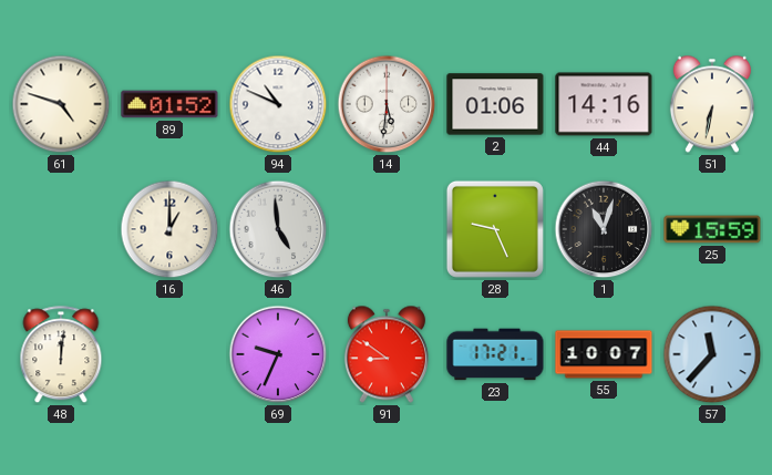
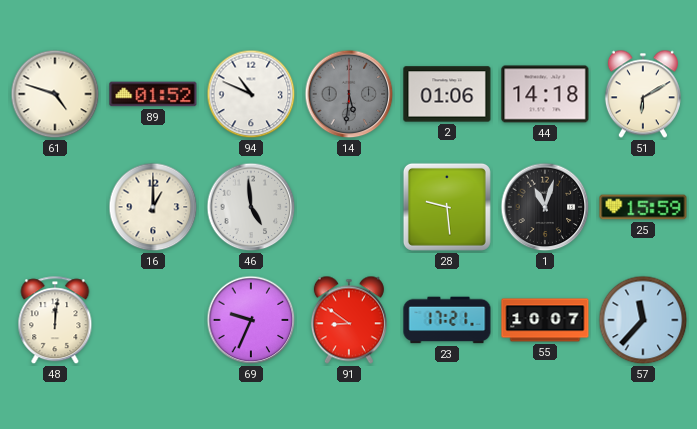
14 dial: white -> grey
44: 14:16 -> 14:18
51: 6:32 -> 6:10
28: 9:26 -> 9:29
